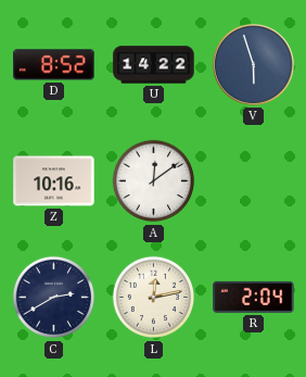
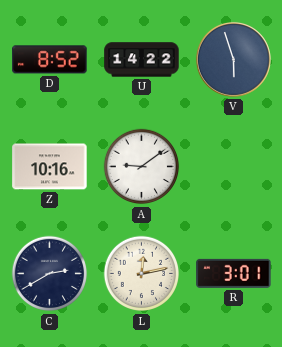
A: 12:09 -> 9:09
R: 2:04 -> 3:01
